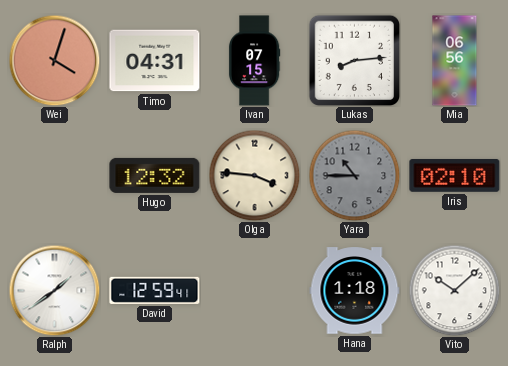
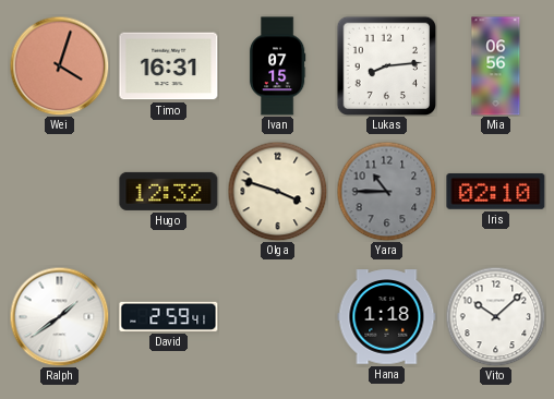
Timo: 04:31 -> 16:31
Olga: 3:46 -> 3:48
David: 12:59 -> 2:59
